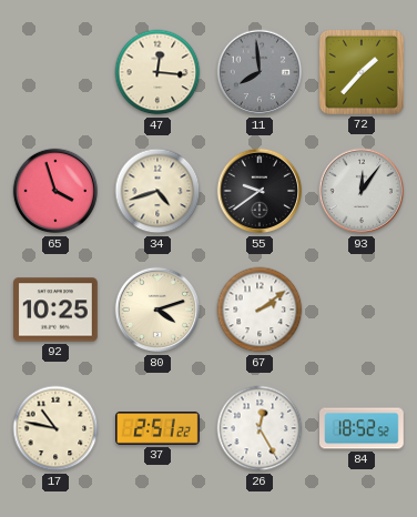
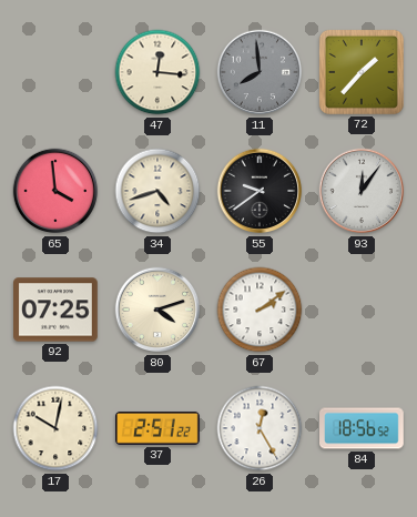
65: 3:57 -> 3:59
92: 10:25 -> 07:25
17: 10:47 -> 10:02
84: 18:52 -> 18:56
